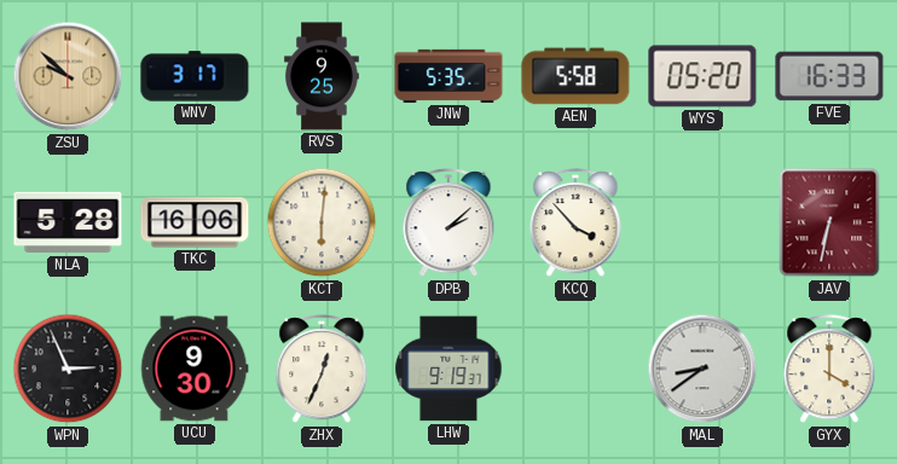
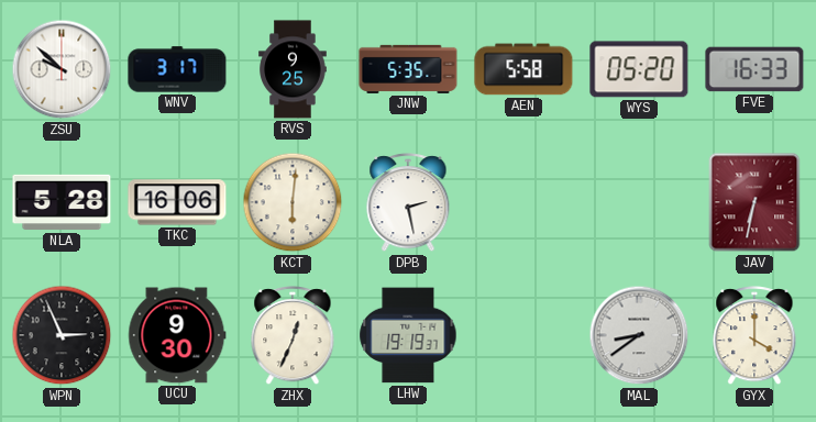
ZSU dial: champagne -> white
DPB: 2:08 -> 2:28
KCQ: 3:53 -> none
LHW: 9:19 -> 19:19
